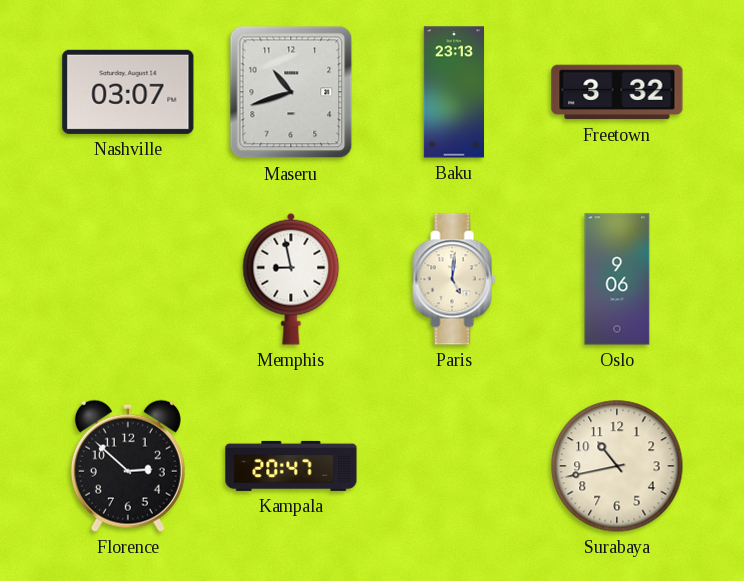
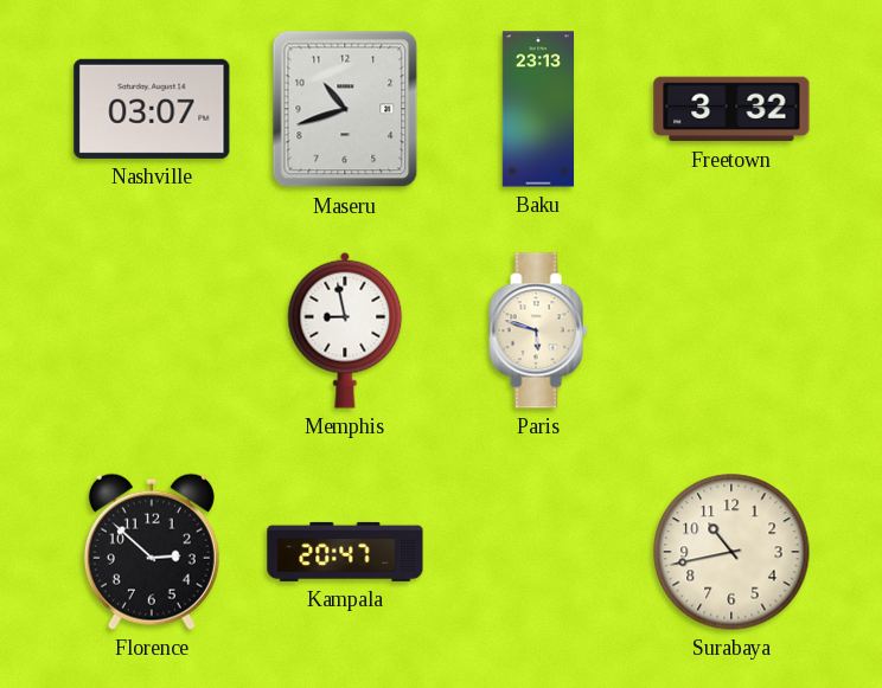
Paris: 5:01 -> 5:48
Oslo: 9:06 -> none
